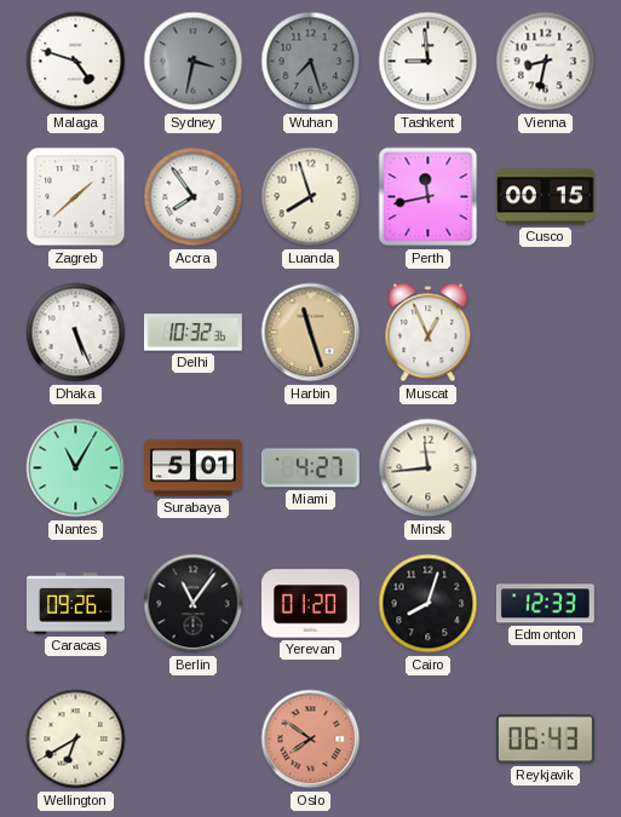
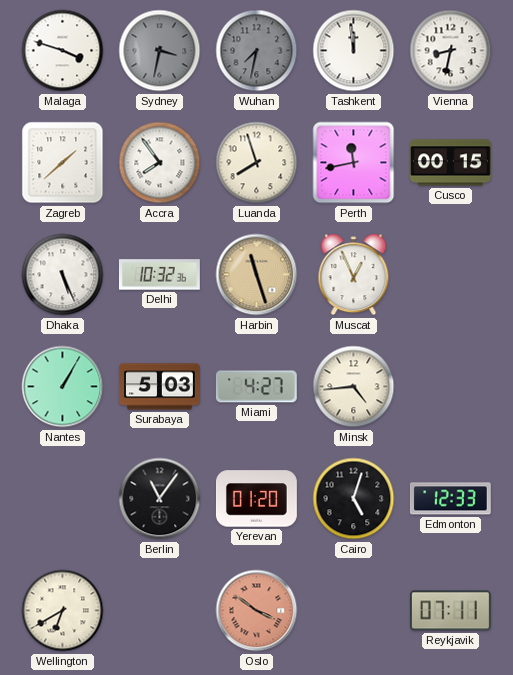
Malaga: 4:48 -> 3:48
Wuhan: 7:27 -> 7:32
Tashkent: 8:59 -> 11:59
Nantes: 11:05 -> 1:05
Surabaya: 5:01 -> 5:03
Minsk: 11:44 -> 4:44
Caracas: 09:26 -> none
Cairo: 8:03 -> 5:03
Oslo: 7:51 -> 3:51
Reykjavik: 06:43 -> 07:11
